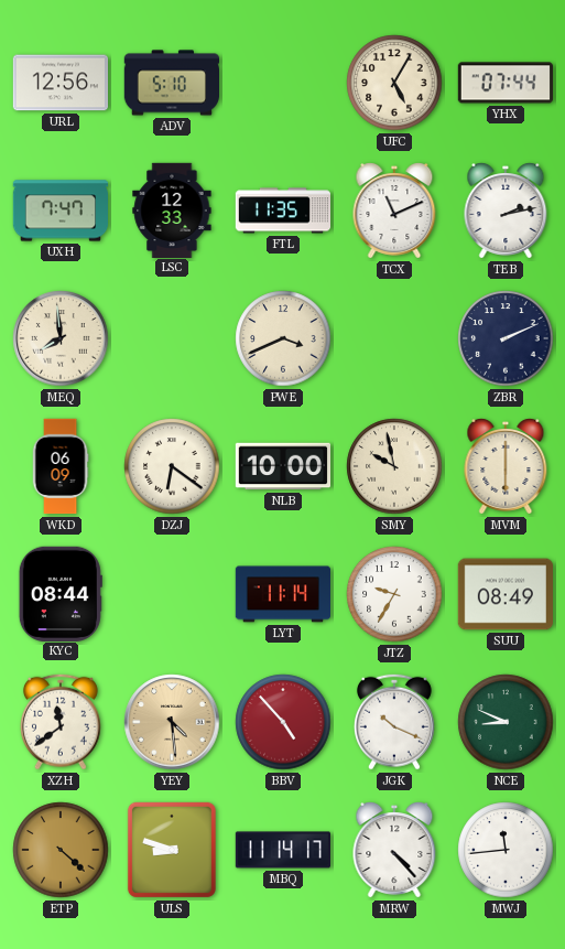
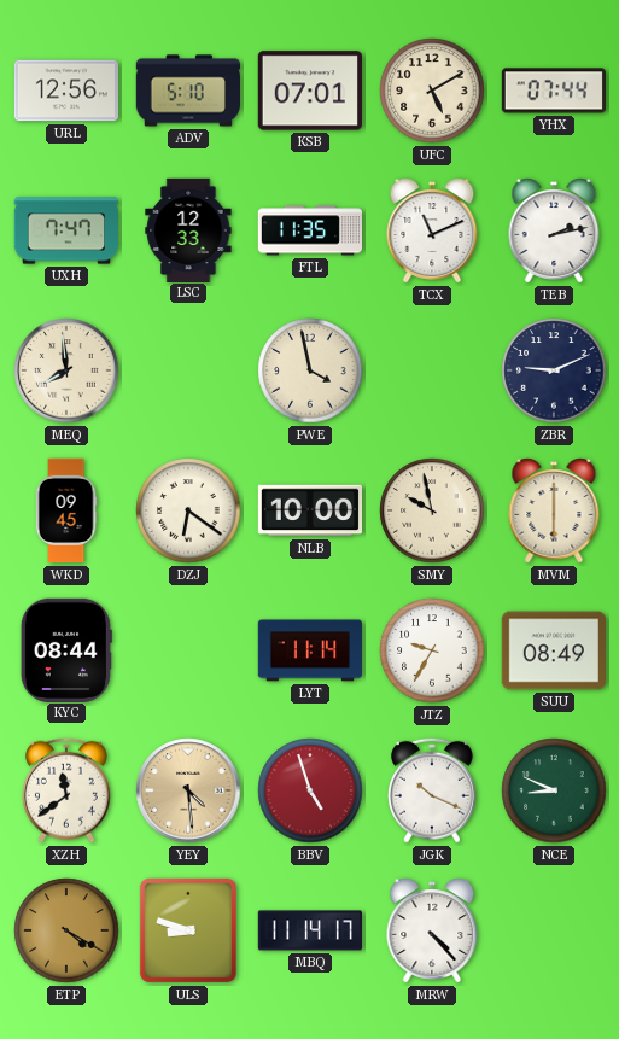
KSB: none -> 07:01
UFC: 5:05 -> 5:10
PWE: 3:41 -> 3:58
ZBR: 2:11 -> 9:11
WKD: 06:09 -> 09:45
BBV: 4:53 -> 4:57
ETP: 4:22 -> 4:20
MWJ: 11:44 -> none
